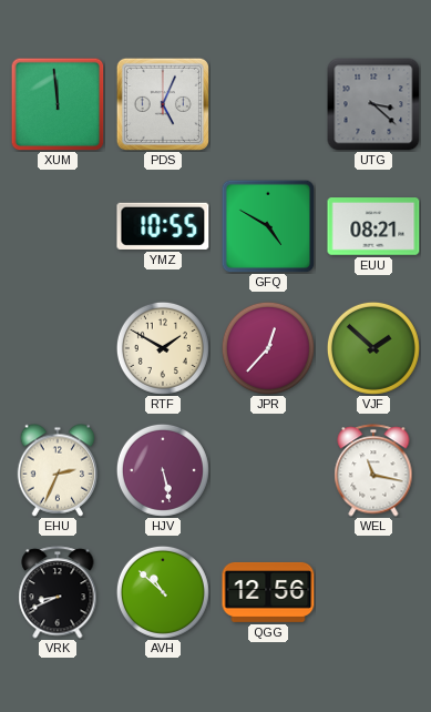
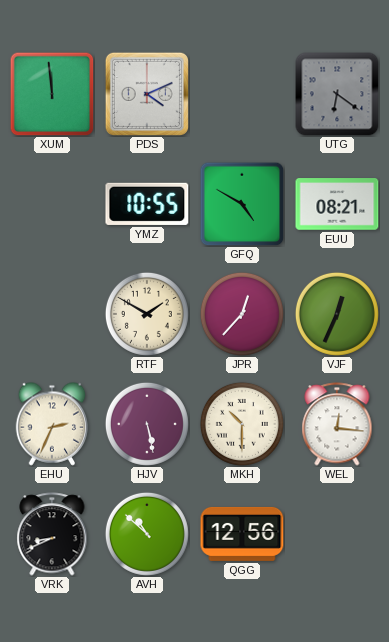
PDS: 5:04 -> 4:11
UTG: 3:22 -> 6:21
VJF: 1:52 -> 12:34
MKH: none -> 10:30
WEL: 11:17 -> 12:16
